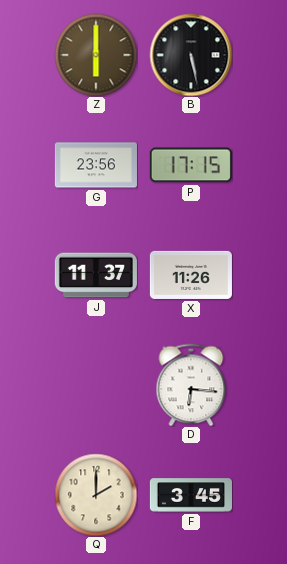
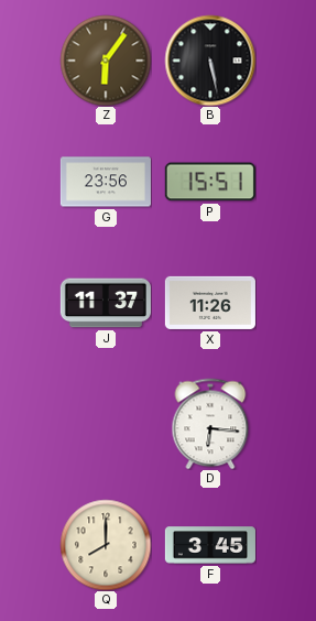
Z: 6:00 -> 6:06
P: 17:15 -> 15:51
Q: 2:00 -> 8:00
